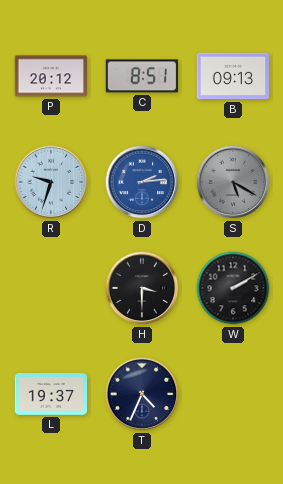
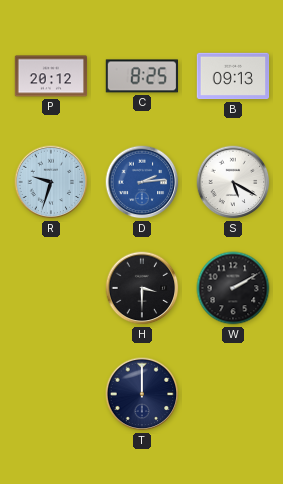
C: 8:51 -> 8:25
S dial: grey -> white
L: 19:37 -> none
T: 4:34 -> 12:00
